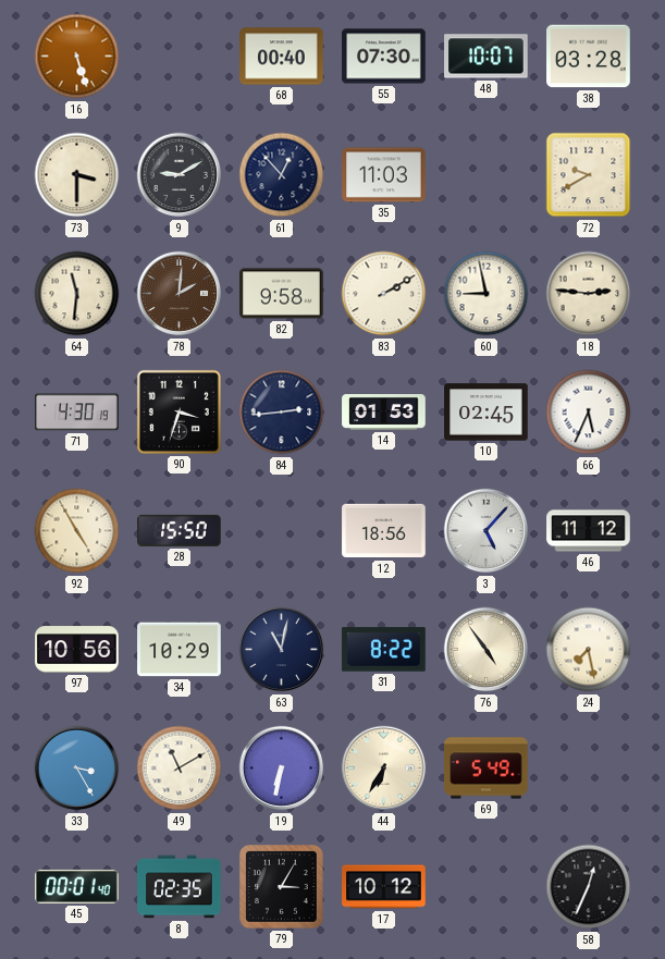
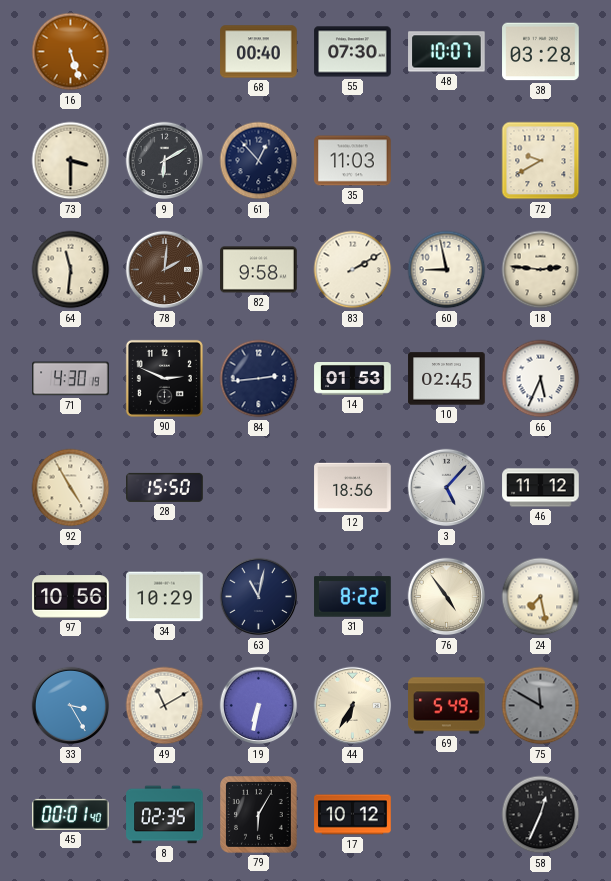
9: 9:10 -> 6:10
90: 3:33 -> 2:49
75: none -> 11:50
79: 3:05 -> 6:05
